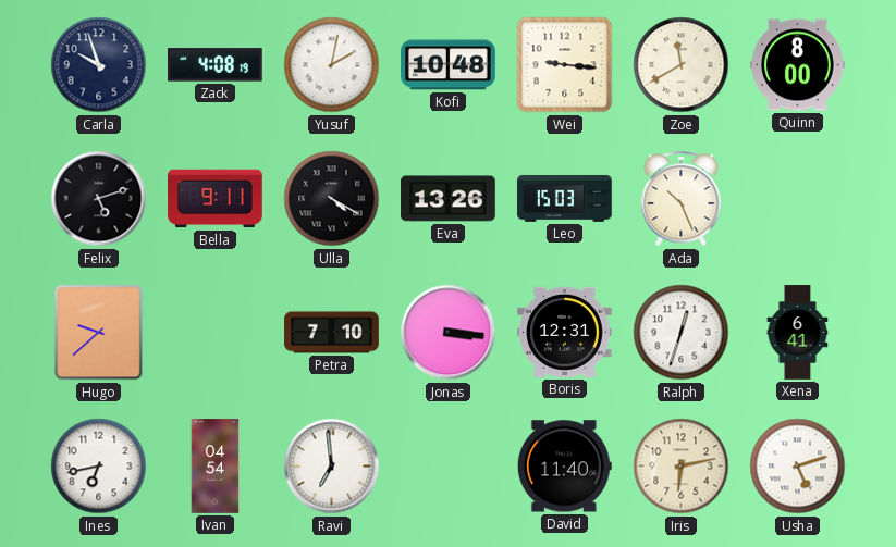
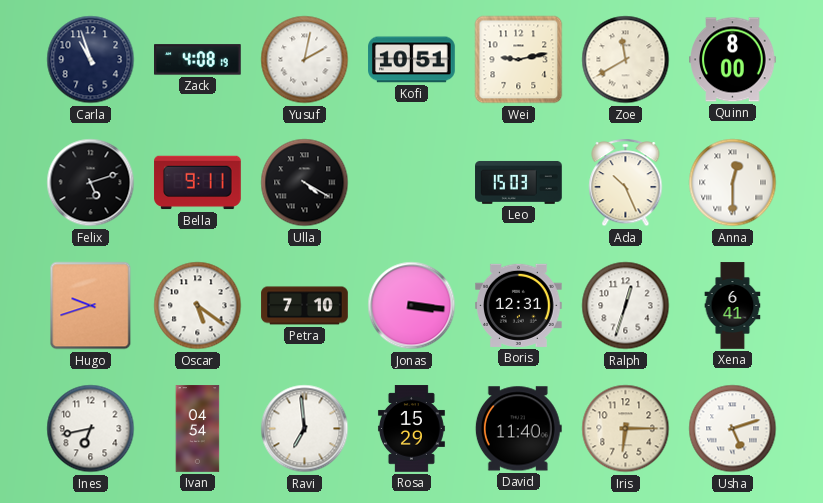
Carla: 9:57 -> 10:57
Kofi: 10:48 -> 10:51
Wei: 9:16 -> 9:13
Eva: 13:26 -> none
Anna: none -> 12:30
Hugo: 9:38 -> 9:42
Oscar: none -> 5:21
Rosa: none -> 15:29
Iris: 6:13 -> 6:15
